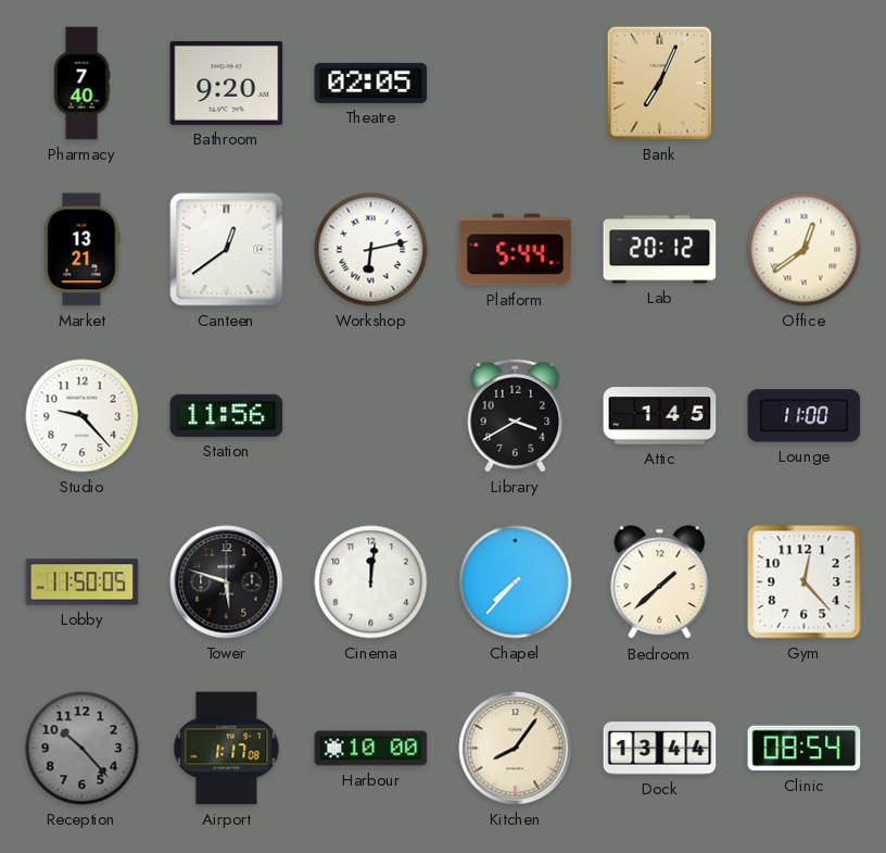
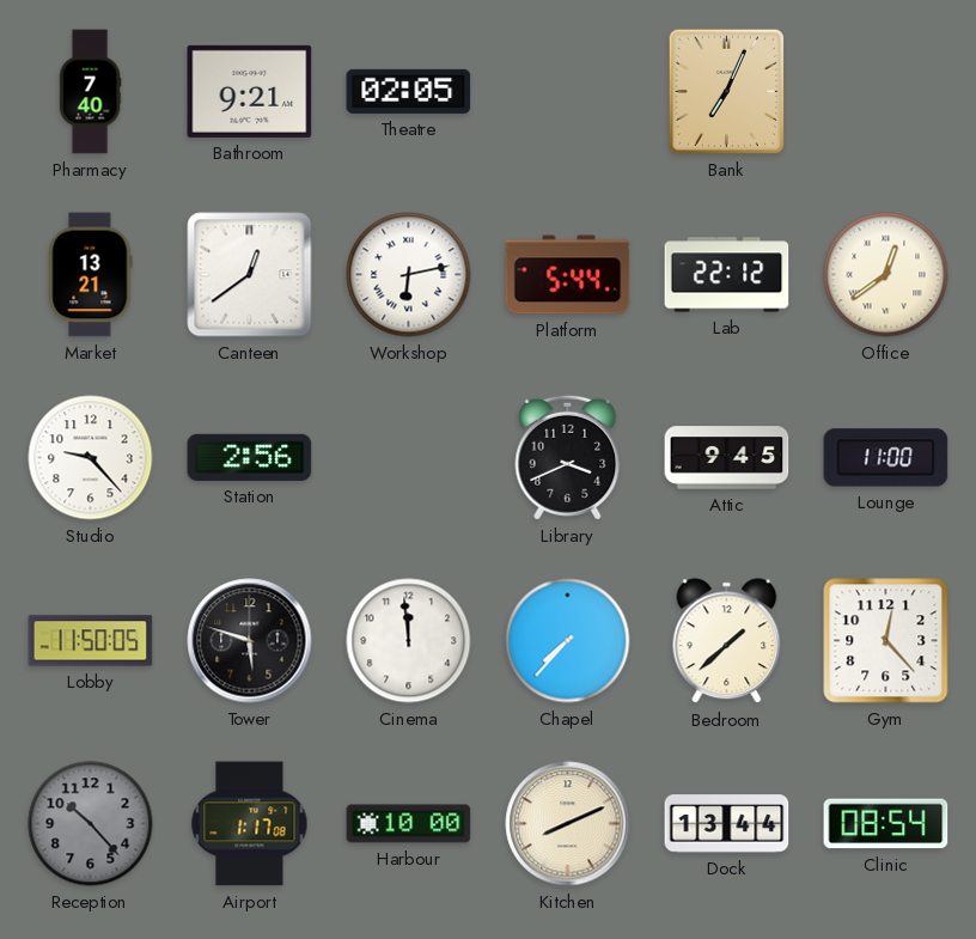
Bathroom: 9:20 -> 9:21
Lab: 20:12 -> 22:12
Station: 11:56 -> 2:56
Library: 3:40 -> 3:41
Attic: 1:45 -> 9:45
Cinema: 12:01 -> 11:59
Kitchen: 8:06 -> 8:11
